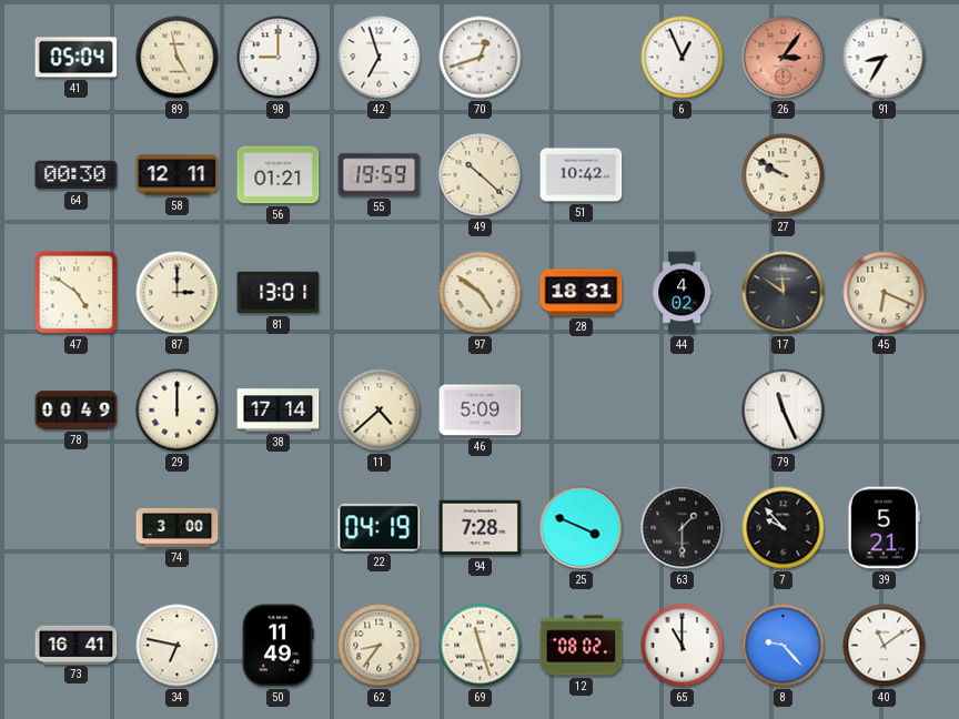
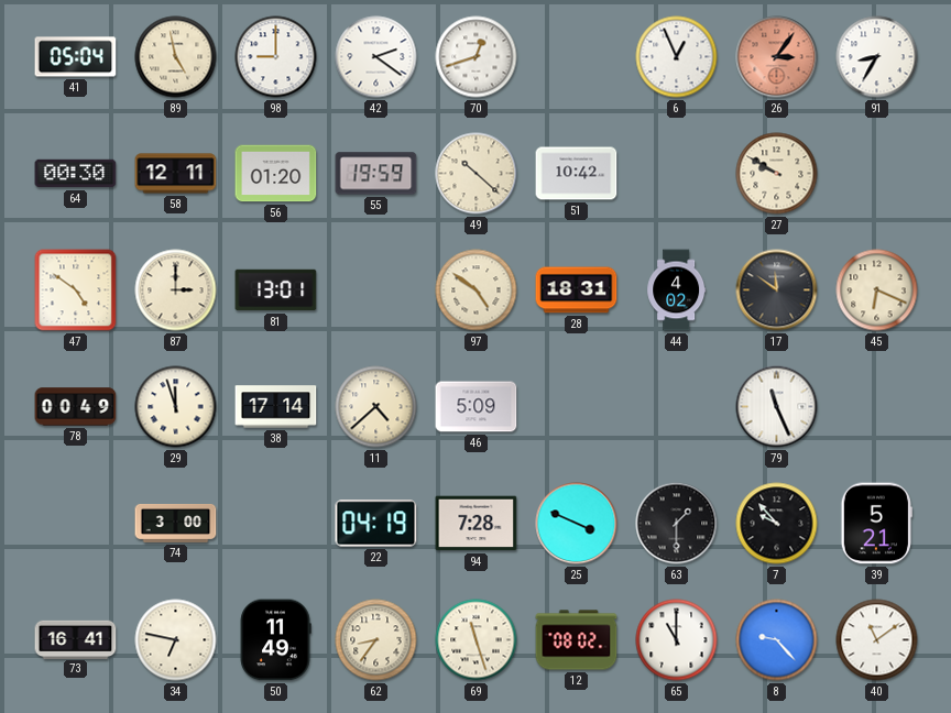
42: 6:57 -> 2:21
56: 01:21 -> 01:20
29: 12:00 -> 11:57
